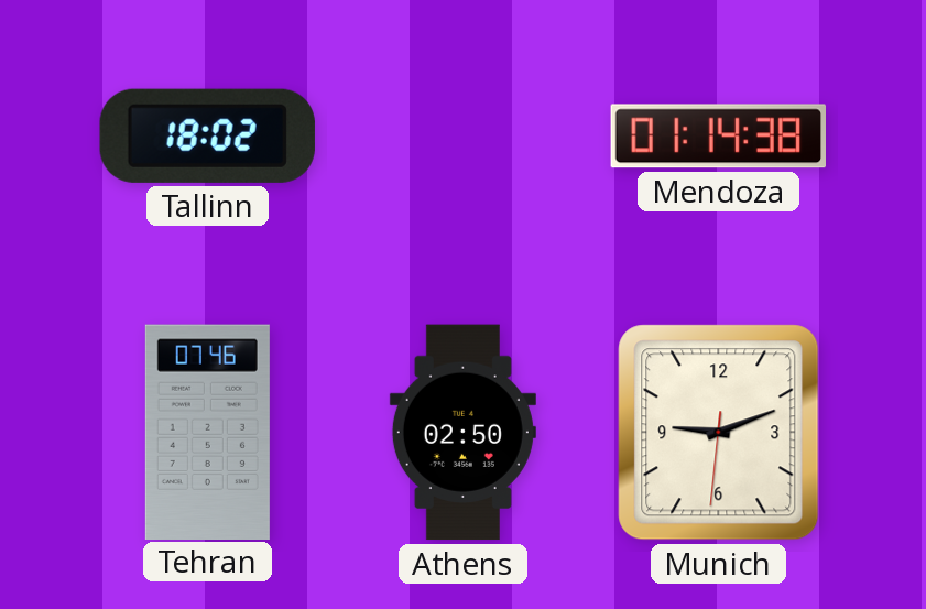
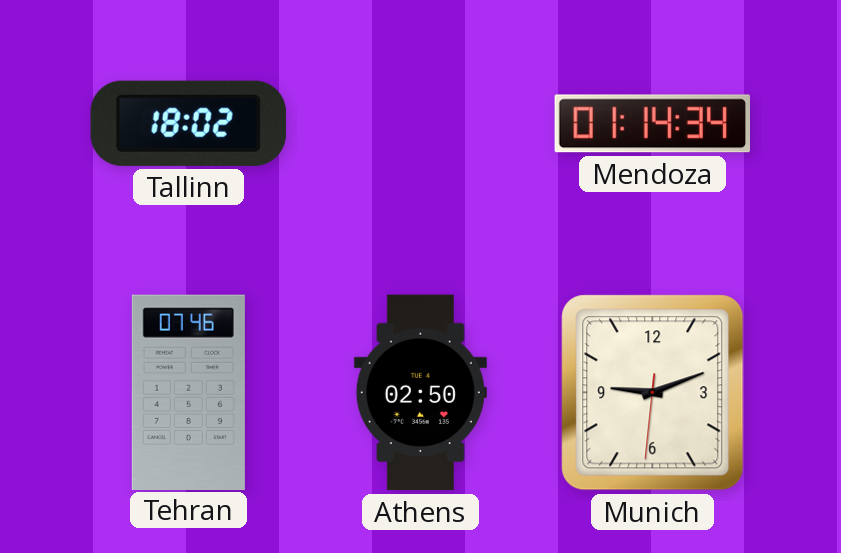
Mendoza: 01:14:38 -> 01:14:34
